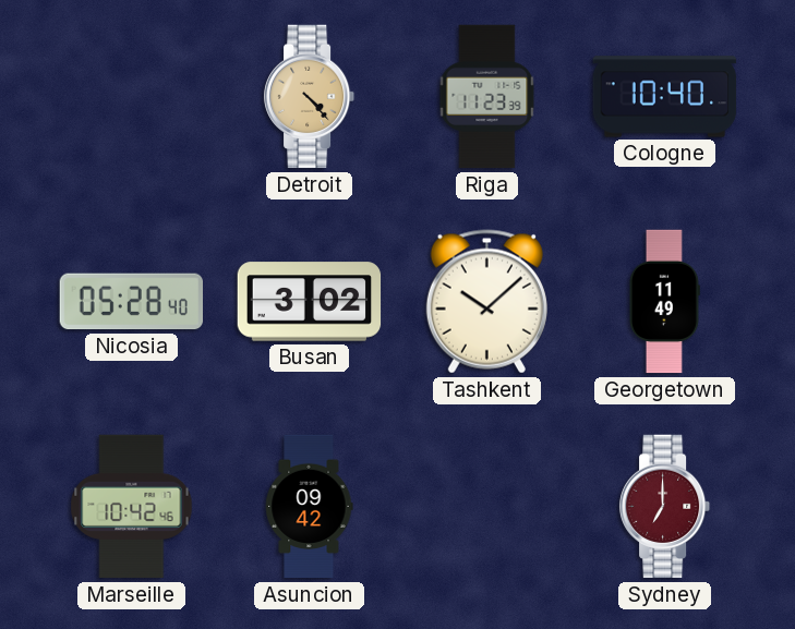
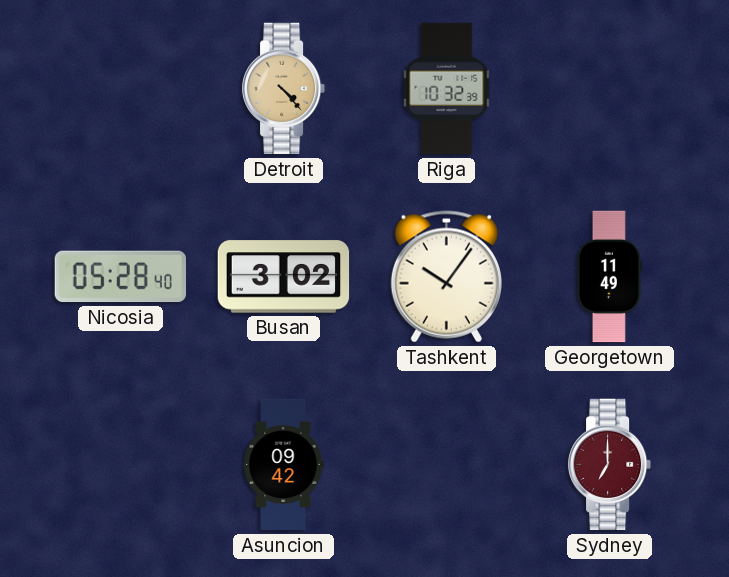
Riga: 11:23 -> 10:32
Cologne: 10:40 -> none
Tashkent: 10:08 -> 10:06
Marseille: 10:42 -> none
